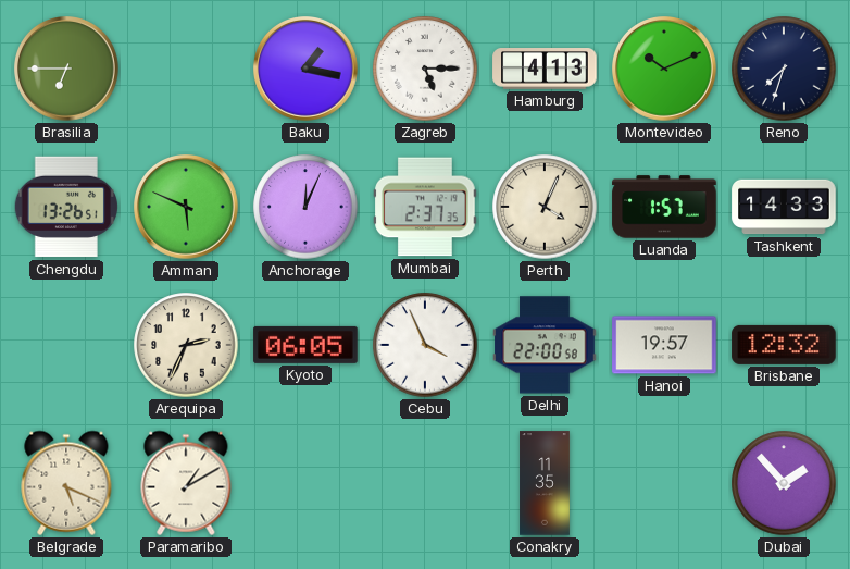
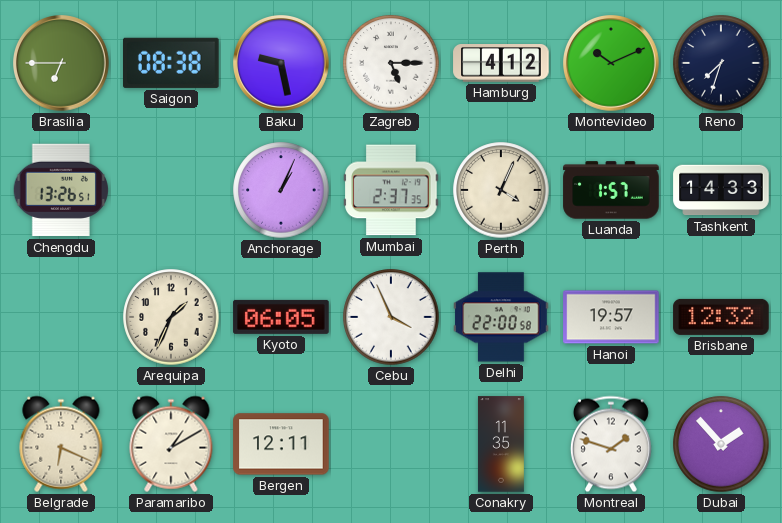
Saigon: none -> 08:38
Baku: 1:17 -> 9:28
Hamburg: 4:13 -> 4:12
Amman: 5:49 -> none
Anchorage: 12:04 -> 1:04
Arequipa: 2:34 -> 1:34
Belgrade: 5:19 -> 6:19
Bergen: none -> 12:11
Montreal: none -> 1:48
